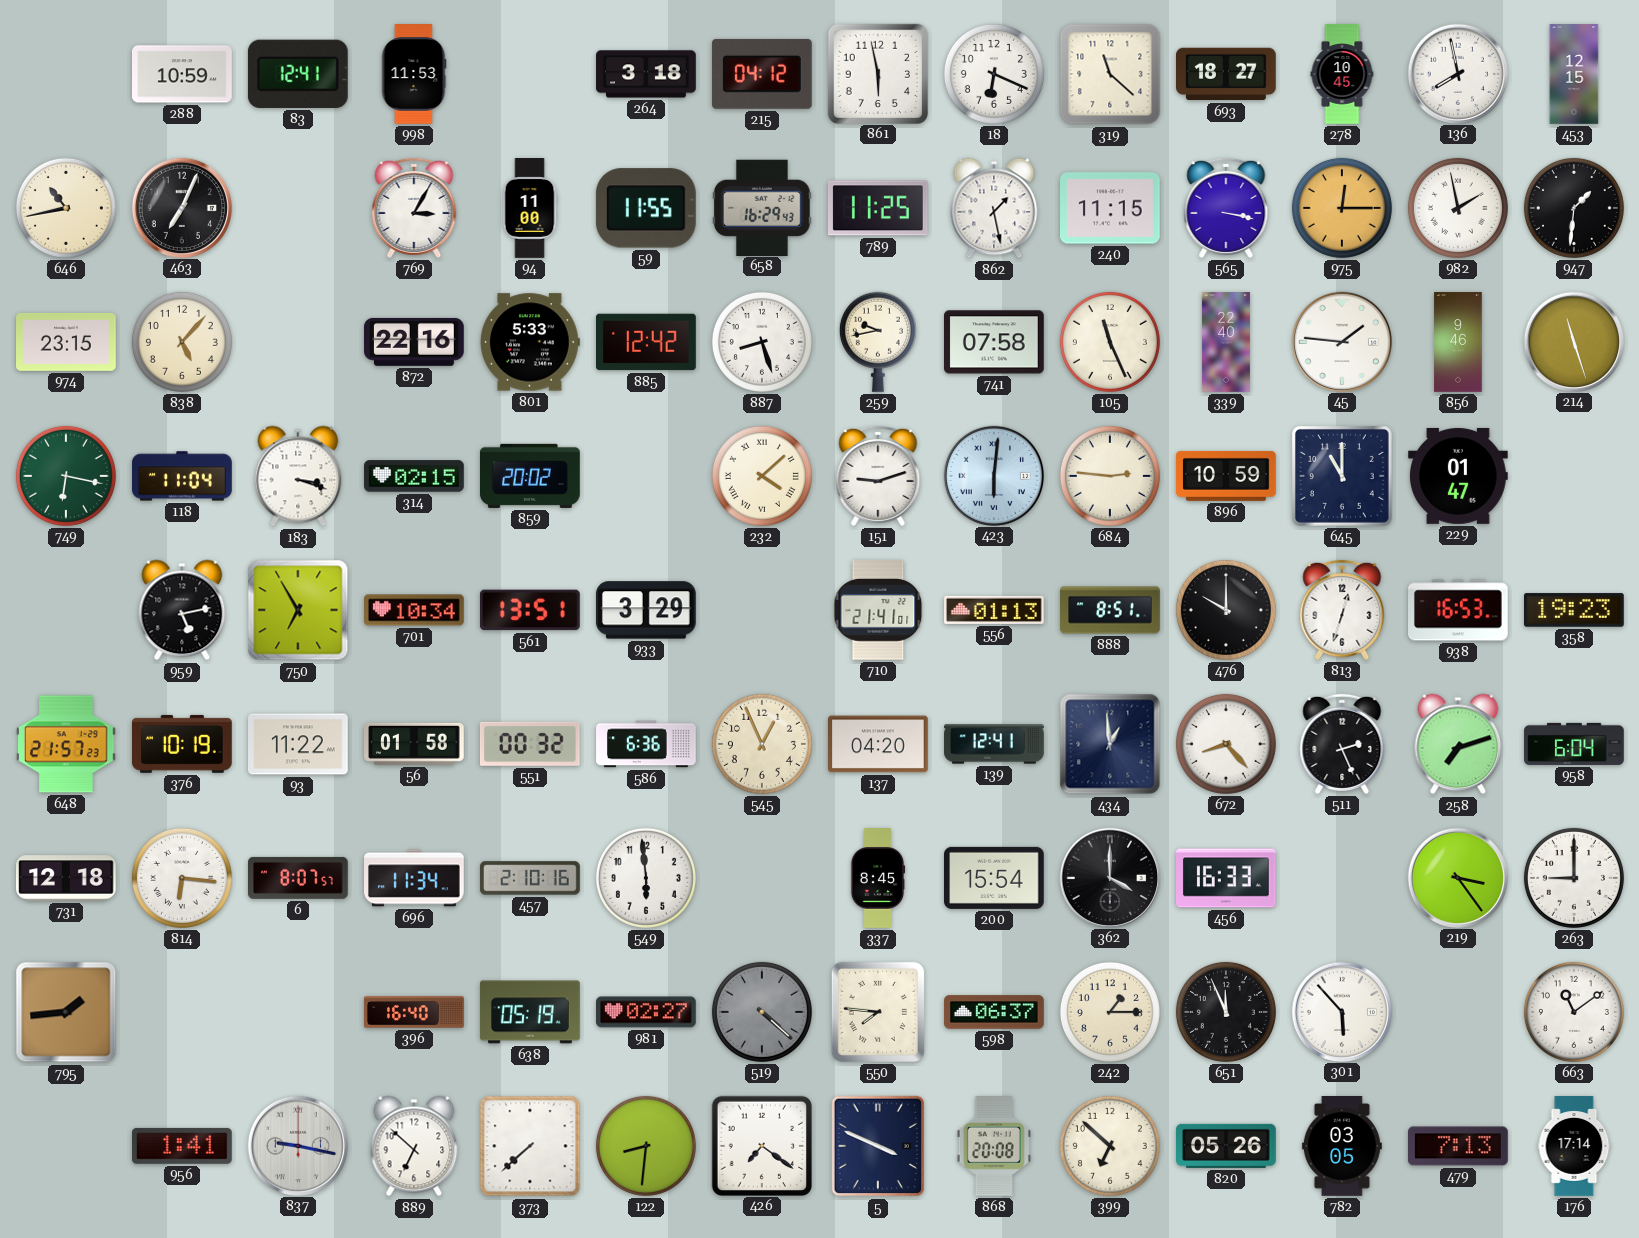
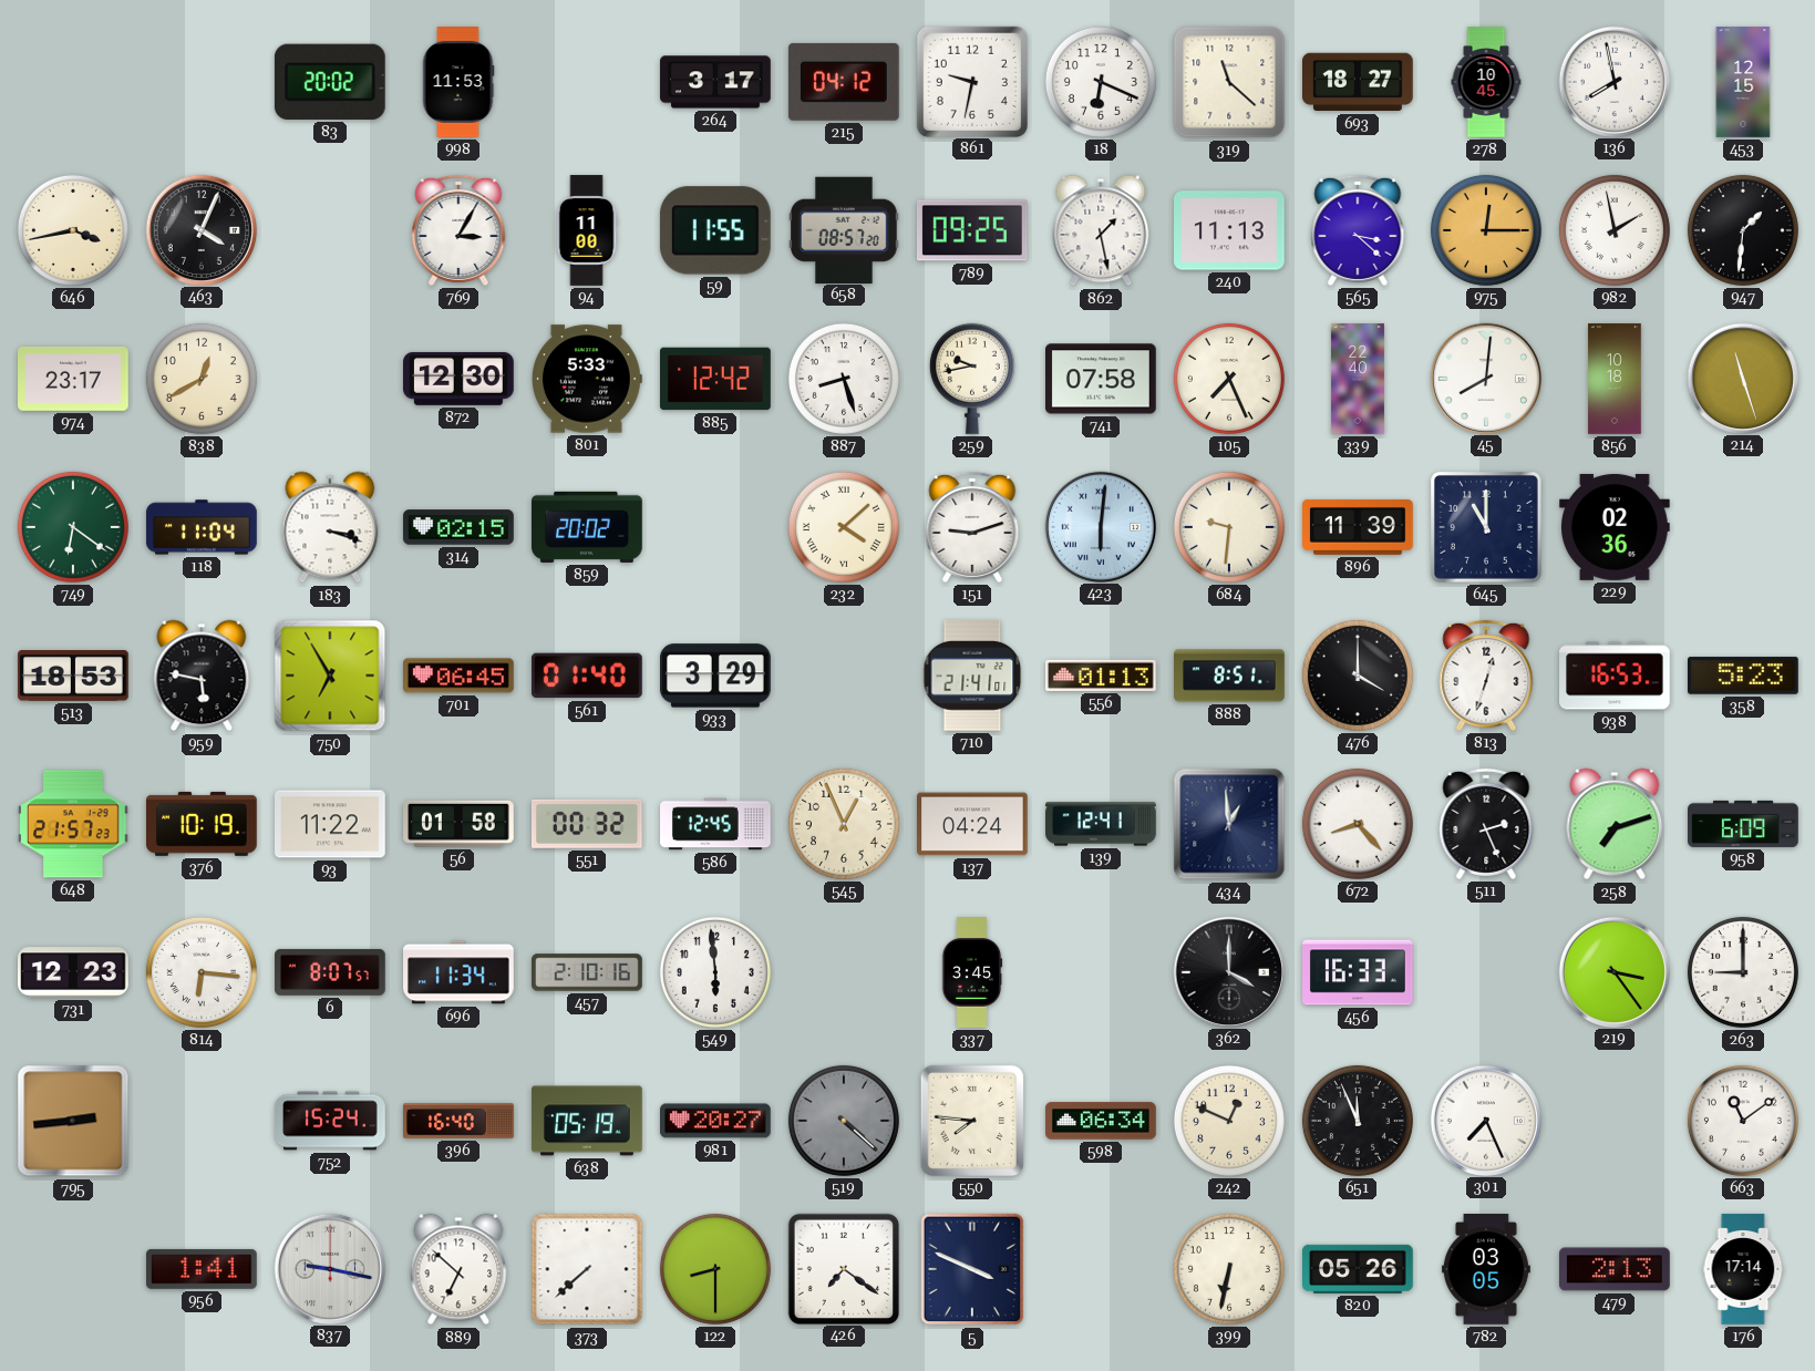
288: 10:59 -> none
83: 12:41 -> 20:02
264: 3:18 -> 3:17
861: 5:58 -> 9:32
646: 10:43 -> 3:43
463: 7:04 -> 4:04
658: 16:29 -> 08:57
789: 11:25 -> 09:25
240: 11:15 -> 11:13
565: 3:17 -> 3:22
974: 23:15 -> 23:17
838: 5:07 -> 12:40
872: 22:16 -> 12:30
105: 11:26 -> 7:26
45: 1:46 -> 8:01
856: 9:46 -> 10:18
749: 6:17 -> 6:21
684: 2:46 -> 9:31
896: 10:59 -> 11:39
229: 01:47 -> 02:36
513: none -> 18:53
959: 5:13 -> 5:47
701: 10:34 -> 06:45
561: 13:51 -> 01:40
476: 10:00 -> 4:00
358: 19:23 -> 5:23
586: 6:36 -> 12:45
137: 04:20 -> 04:24
958: 6:04 -> 6:09
731: 12:18 -> 12:23
337: 8:45 -> 3:45
200: 15:54 -> none
795: 1:44 -> 2:44
752: none -> 15:24
981: 02:27 -> 20:27
598: 06:37 -> 06:34
242: 1:15 -> 12:49
301: 5:53 -> 7:26
122: 8:31 -> 8:30
868: 20:08 -> none
399: 6:52 -> 6:32
479: 7:13 -> 2:13
